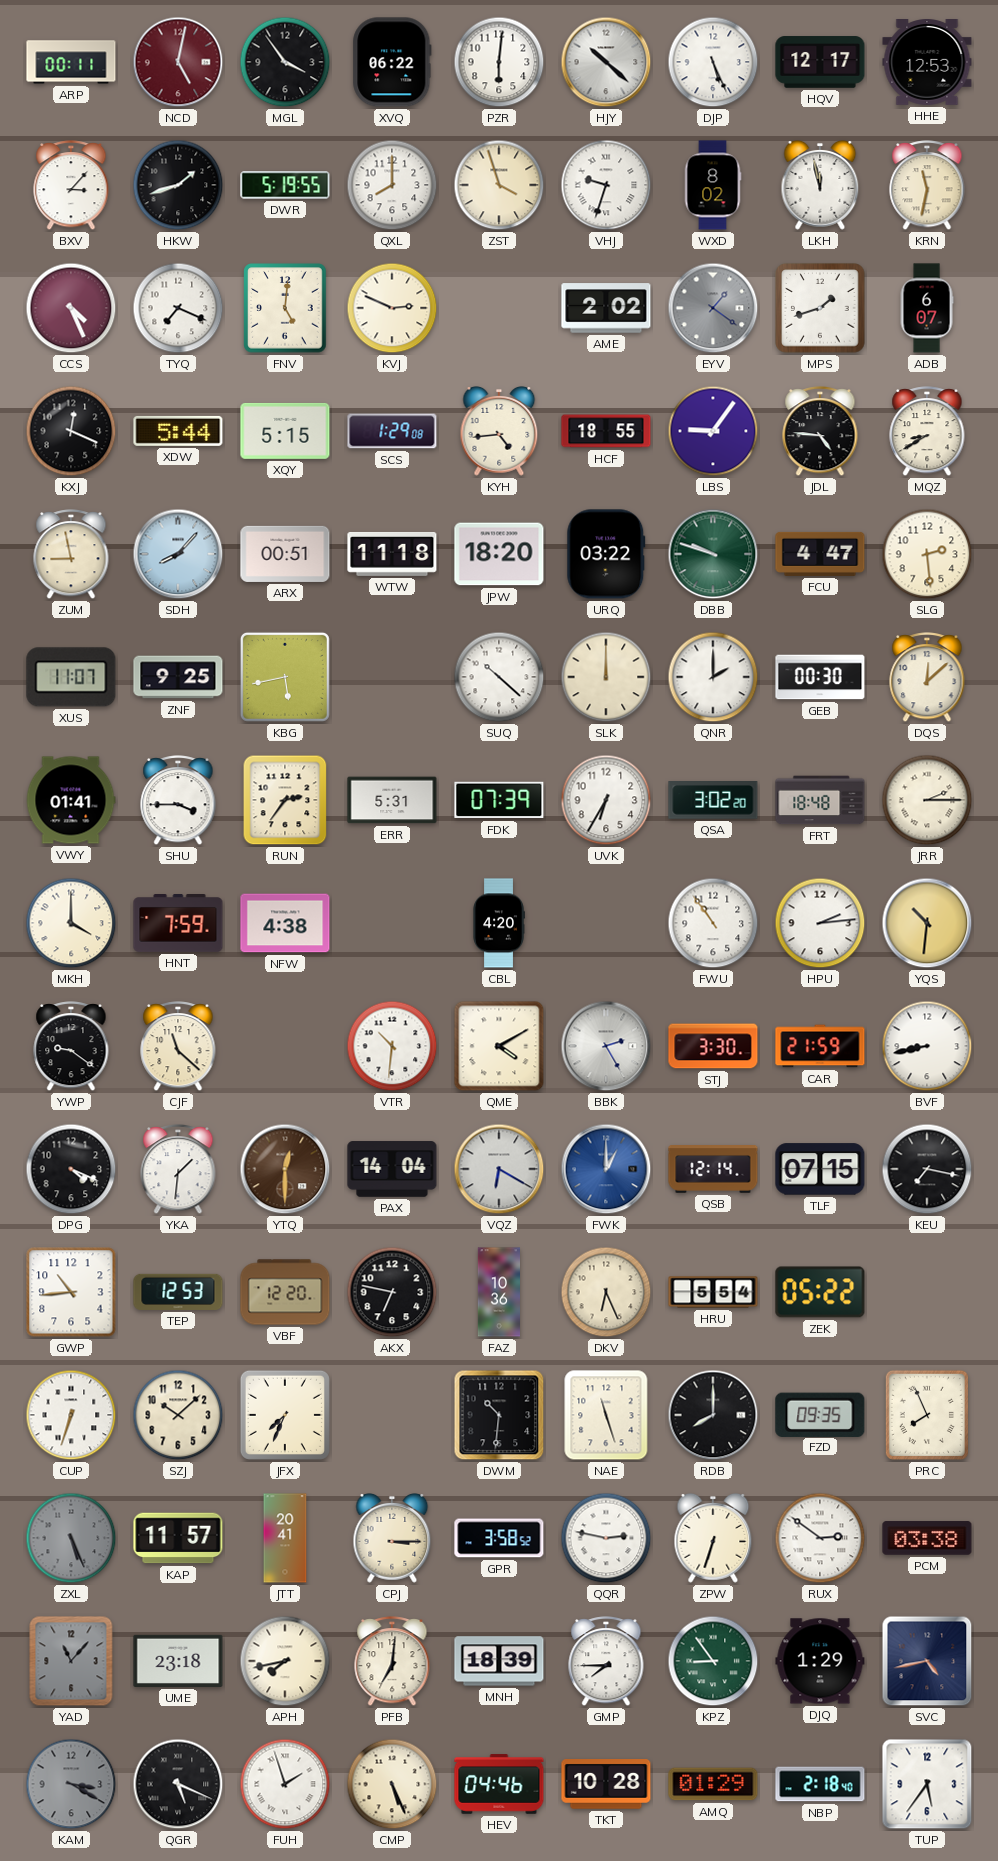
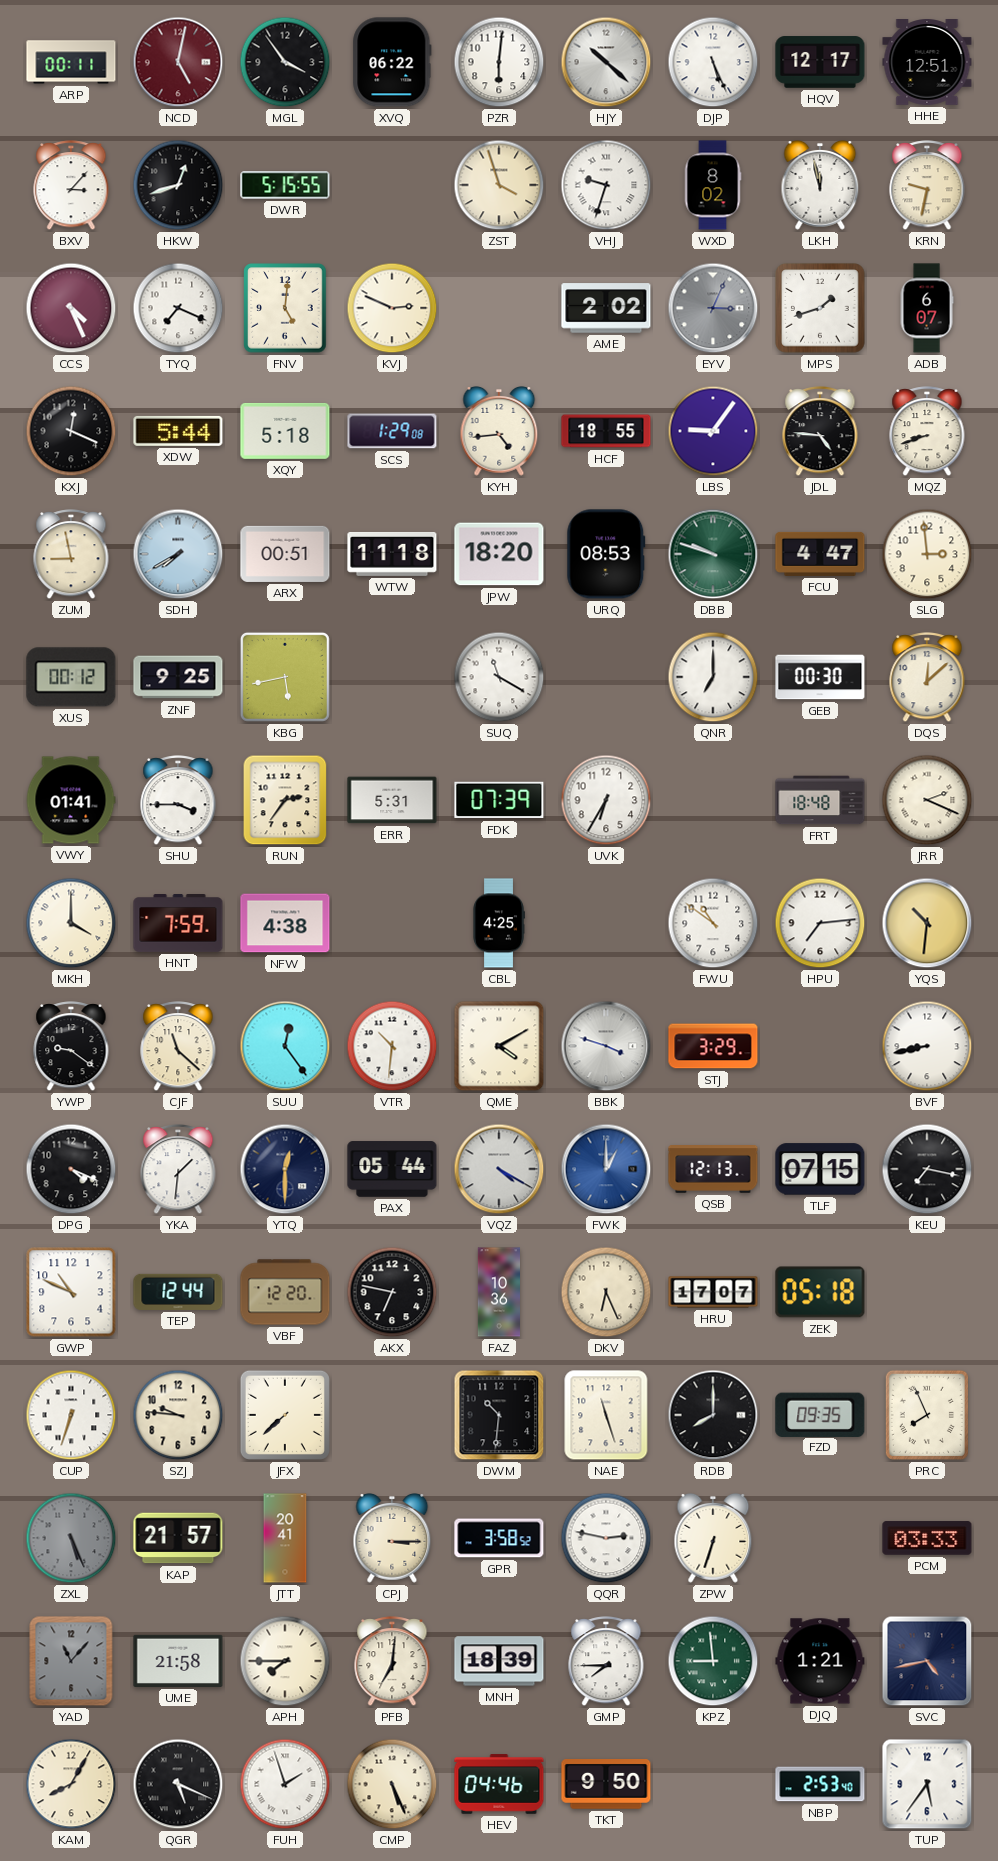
HHE: 12:53 -> 12:51
HKW: 1:42 -> 12:42
DWR: 5:19 -> 5:15
QXL: 8:00 -> none
KRN: 11:32 -> 9:32
EYV: 1:21 -> 3:04
XQY: 5:15 -> 5:18
MQZ: 8:40 -> 8:42
SDH: 8:07 -> 7:40
URQ: 03:22 -> 08:53
SLG: 2:29 -> 2:59
XUS: 11:07 -> 00:12
SUQ: 10:22 -> 11:20
SLK: 12:00 -> none
QNR: 2:00 -> 7:00
QSA: 3:02 -> none
JRR: 2:15 -> 2:19
CBL: 4:20 -> 4:25
FWU: 10:54 -> 10:51
HPU: 2:14 -> 7:14
SUU: none -> 12:24
BBK: 2:25 -> 3:48
STJ: 3:30 -> 3:29
CAR: 21:59 -> none
YTQ dial: brown -> navy
PAX: 14:04 -> 05:44
VQZ: 6:20 -> 4:20
QSB: 12:14 -> 12:13
GWP: 10:44 -> 10:49
TEP: 12:53 -> 12:44
HRU: 5:54 -> 17:07
ZEK: 05:22 -> 05:18
SZJ: 10:08 -> 9:46
JFX: 7:34 -> 7:38
KAP: 11:57 -> 21:57
RUX: 2:51 -> none
PCM: 03:38 -> 03:33
UME: 23:18 -> 21:58
APH: 7:43 -> 7:45
KPZ: 8:54 -> 8:59
DJQ: 1:29 -> 1:21
KAM: 3:20 -> 8:05
KAM dial: grey -> cream
TKT: 10:28 -> 9:50
AMQ: 01:29 -> none
NBP: 2:18 -> 2:53
